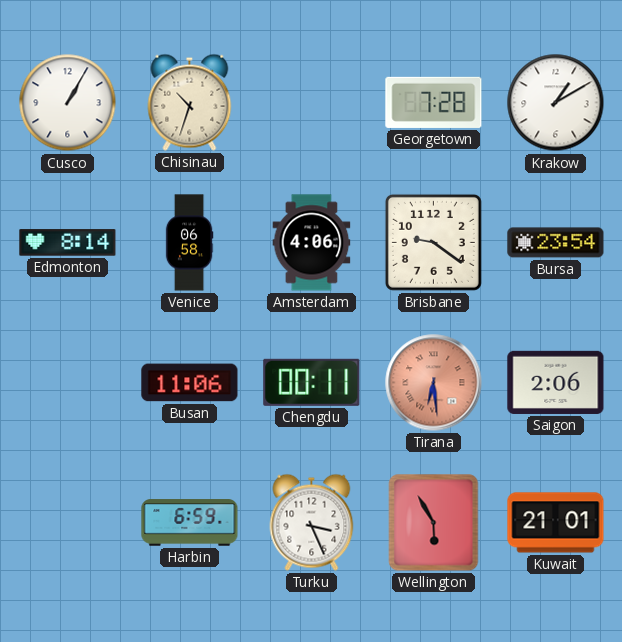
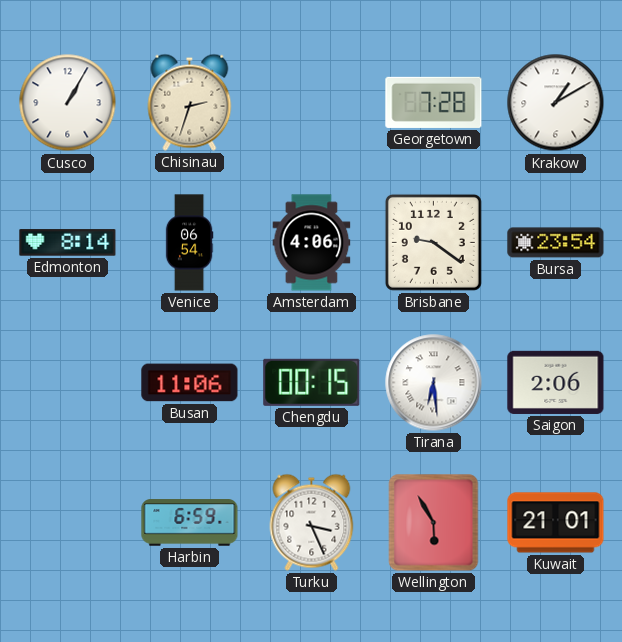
Chisinau: 10:33 -> 2:33
Venice: 06:58 -> 06:54
Chengdu: 00:11 -> 00:15
Tirana dial: salmon -> white
